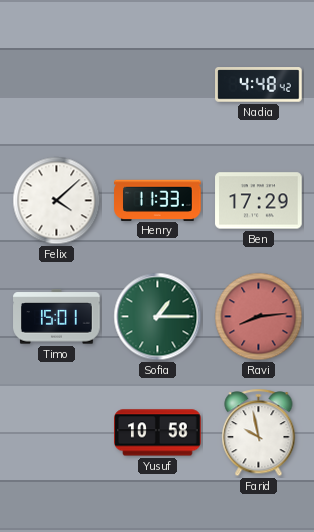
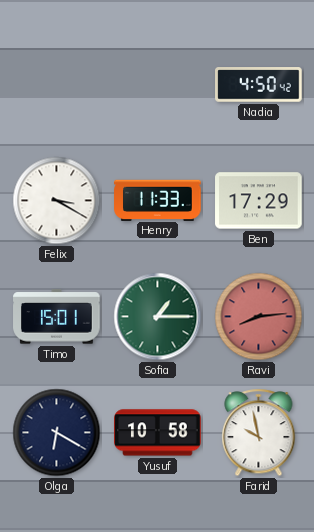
Nadia: 4:48 -> 4:50
Felix: 4:08 -> 3:20
Olga: none -> 6:20
